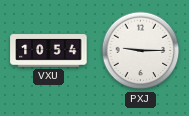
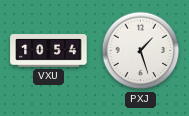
PXJ: 9:15 -> 1:27
